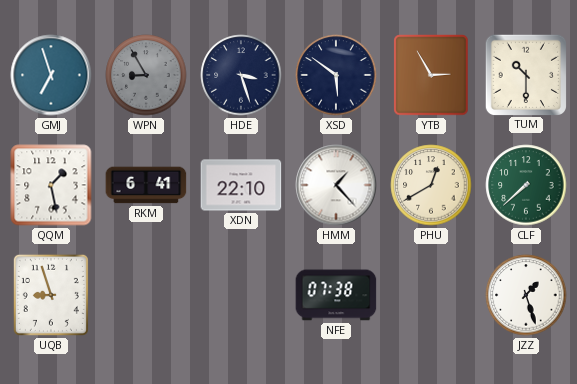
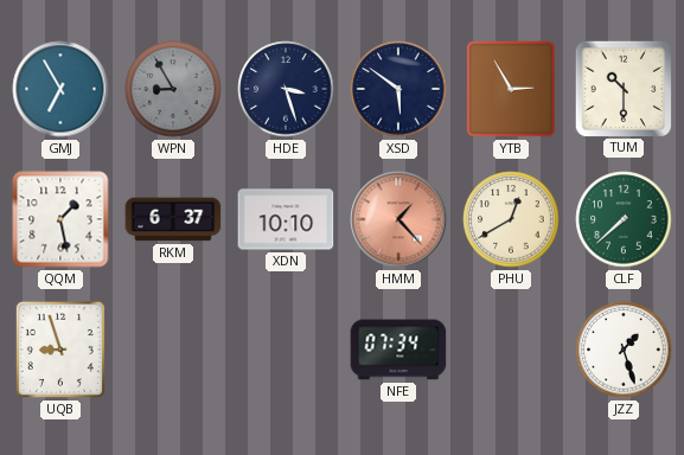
GMJ: 6:57 -> 6:55
RKM: 6:41 -> 6:37
XDN: 22:10 -> 10:10
HMM dial: white -> salmon
NFE: 07:38 -> 07:34
